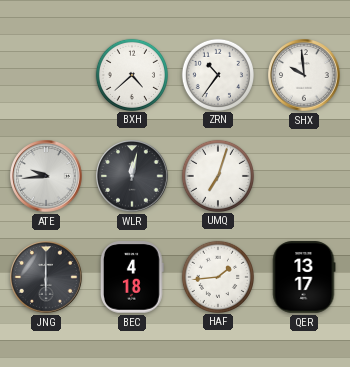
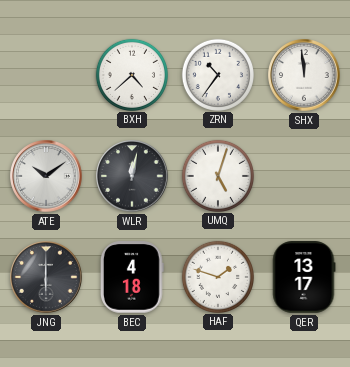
SHX: 9:59 -> 11:59
ATE: 9:44 -> 10:09
UMQ: 7:03 -> 5:03
HAF: 1:44 -> 1:48
